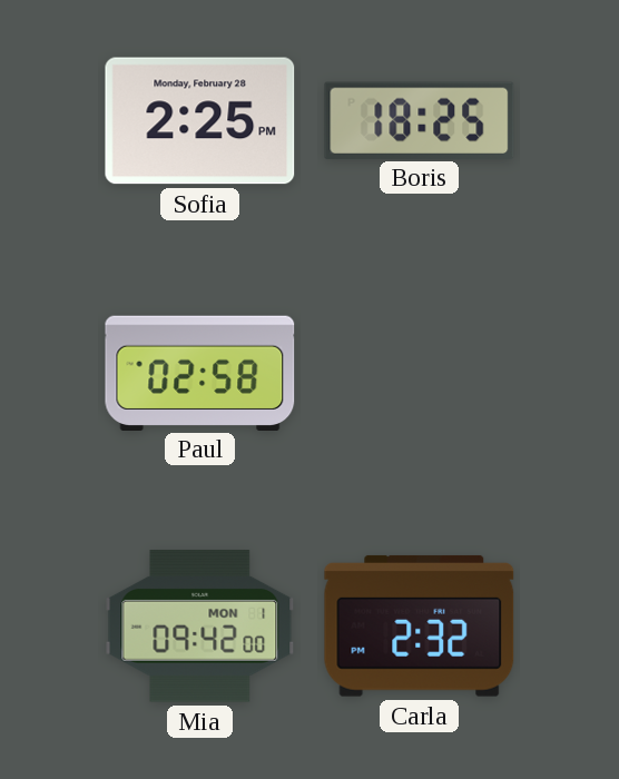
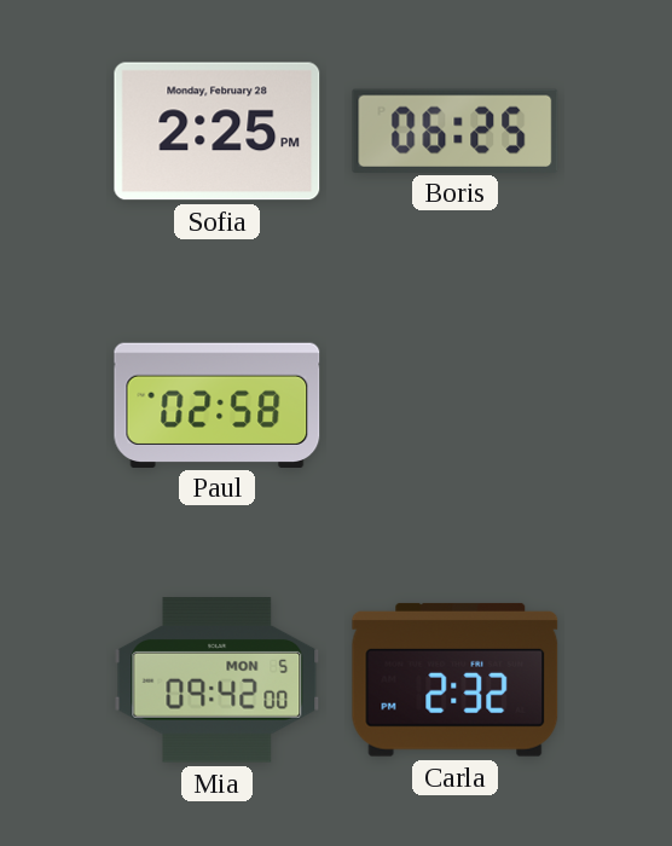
Boris: 18:25 -> 06:25
Mia date: MON 1 -> MON 5
